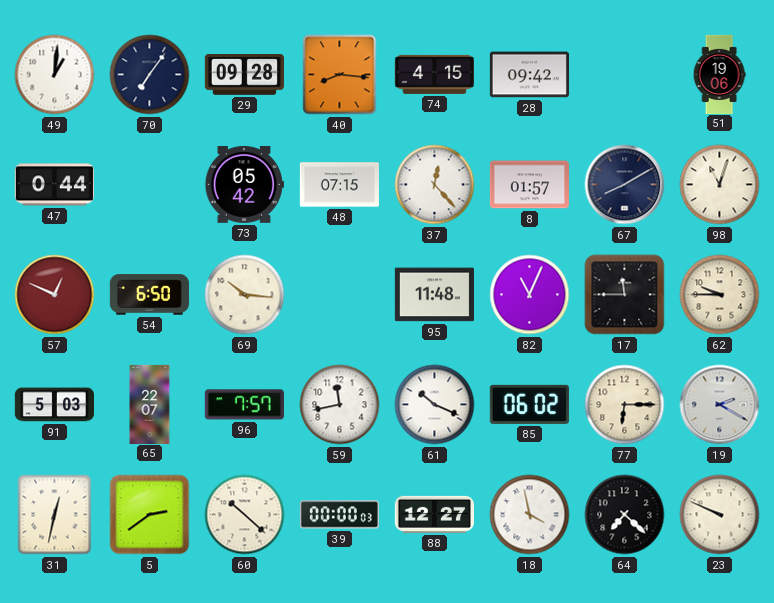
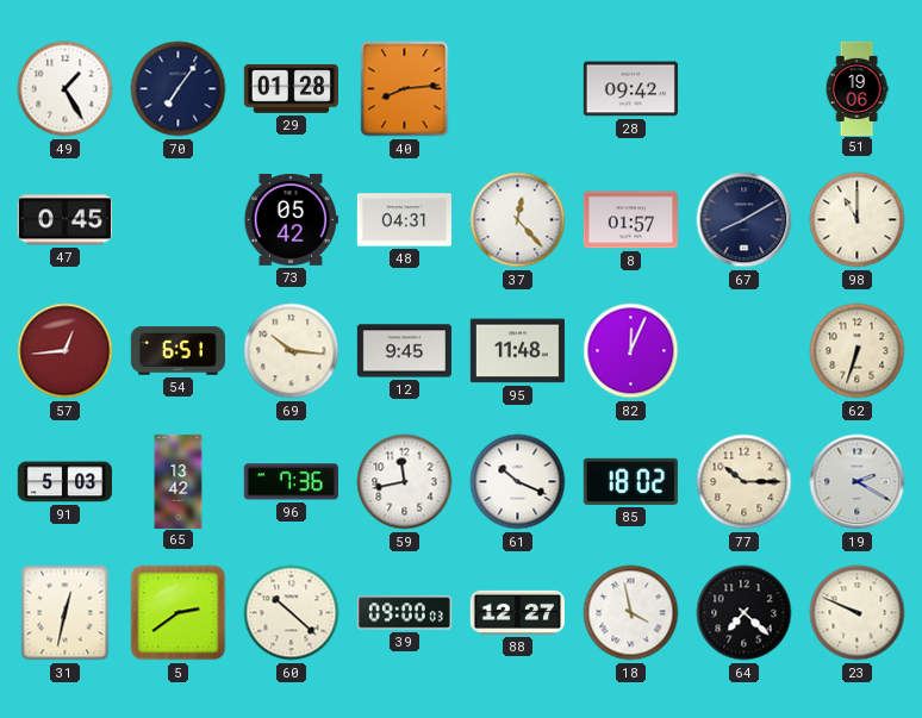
49: 1:01 -> 1:25
29: 09:28 -> 01:28
40: 8:16 -> 8:14
74: 4:15 -> none
47: 0:44 -> 0:45
48: 07:15 -> 04:31
98: 11:03 -> 11:00
57: 12:49 -> 12:44
54: 6:50 -> 6:51
12: none -> 9:45
82: 11:04 -> 12:04
17: 11:45 -> none
62: 9:45 -> 6:33
65: 22:07 -> 13:42
96: 7:57 -> 7:36
85: 06:02 -> 18:02
77: 6:15 -> 10:15
39: 00:00 -> 09:00
